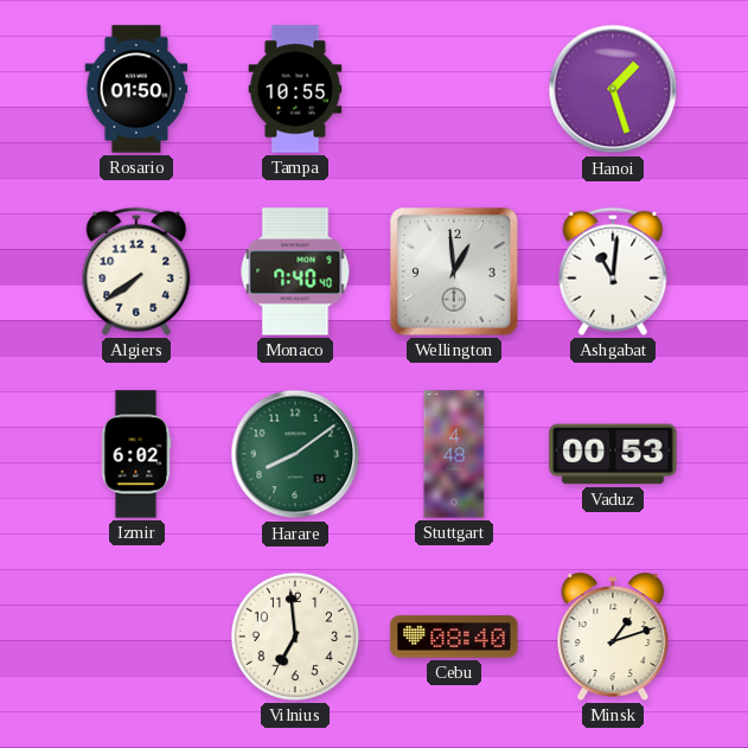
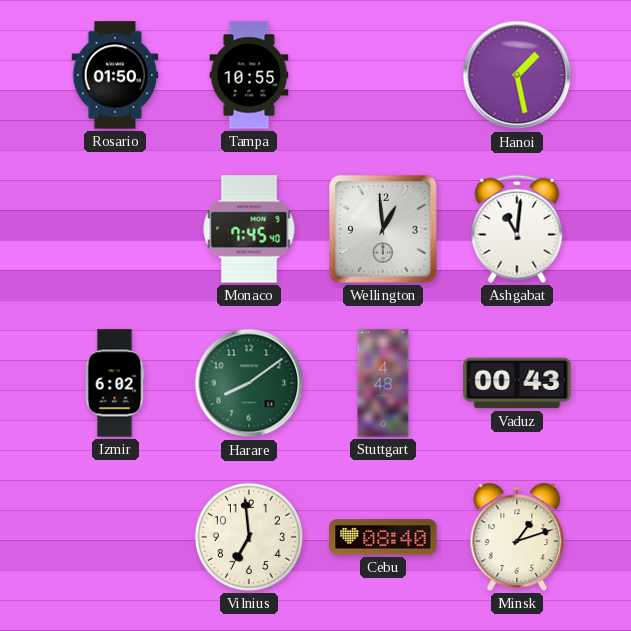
Hanoi: 1:27 -> 1:28
Algiers: 7:39 -> none
Monaco: 7:40 -> 7:45
Vaduz: 00:53 -> 00:43
